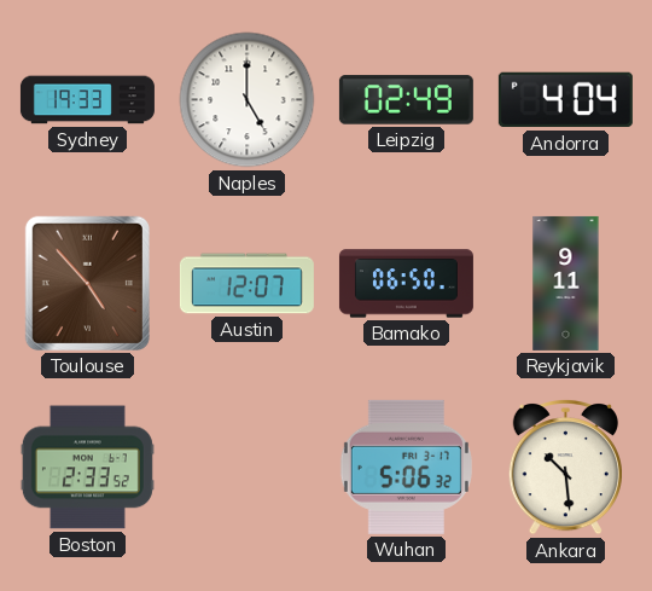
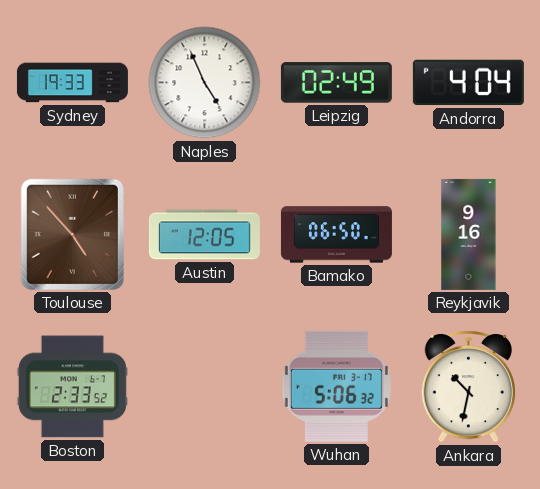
Naples: 5:00 -> 4:56
Austin: 12:07 -> 12:05
Reykjavik: 9:11 -> 9:16
Ankara: 10:29 -> 10:32
